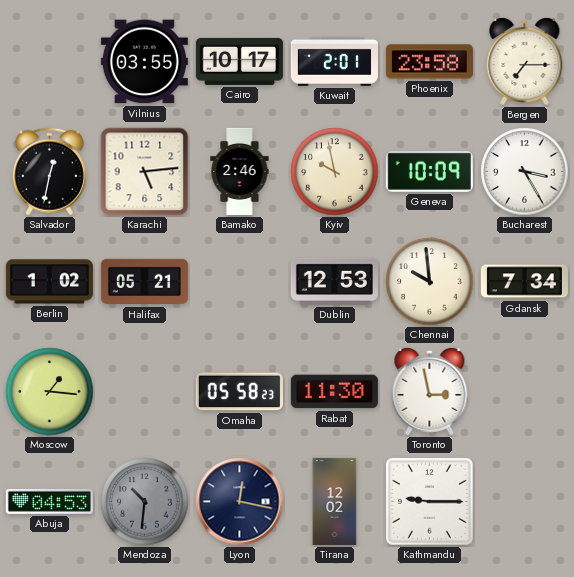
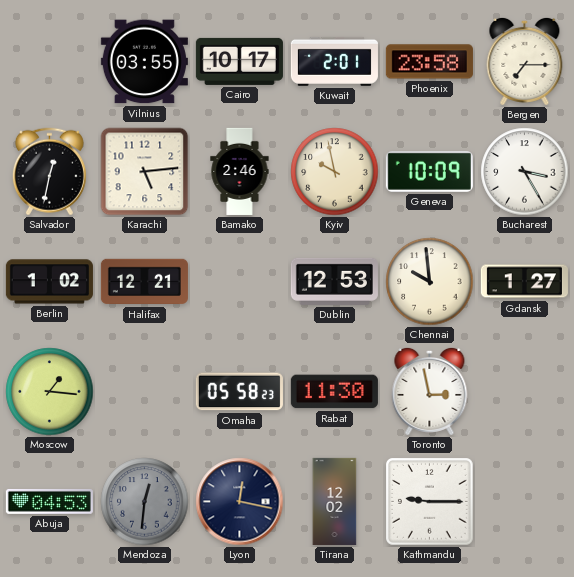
Halifax: 05:21 -> 12:21
Gdansk: 7:34 -> 1:27
Mendoza: 10:31 -> 12:31
